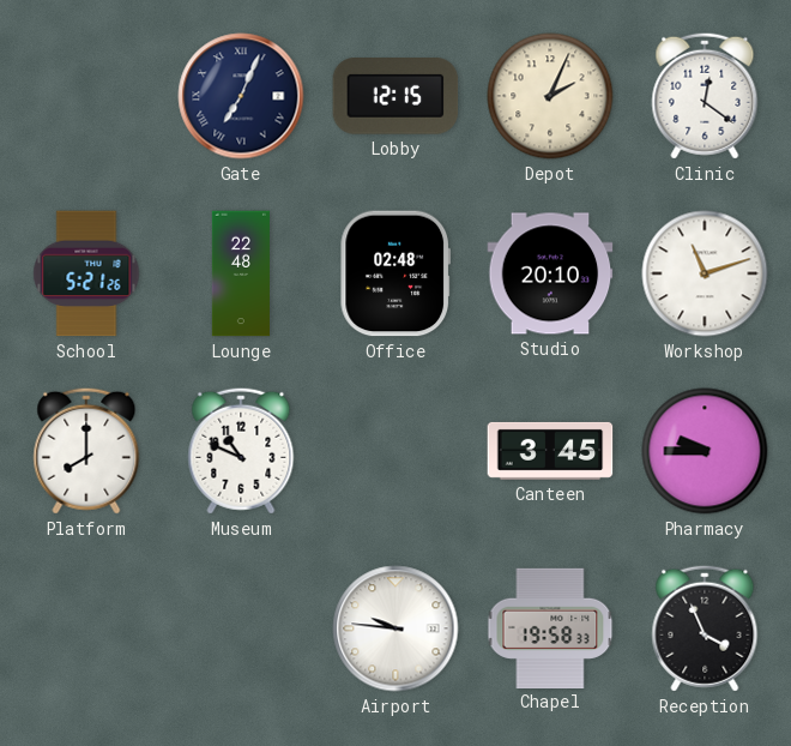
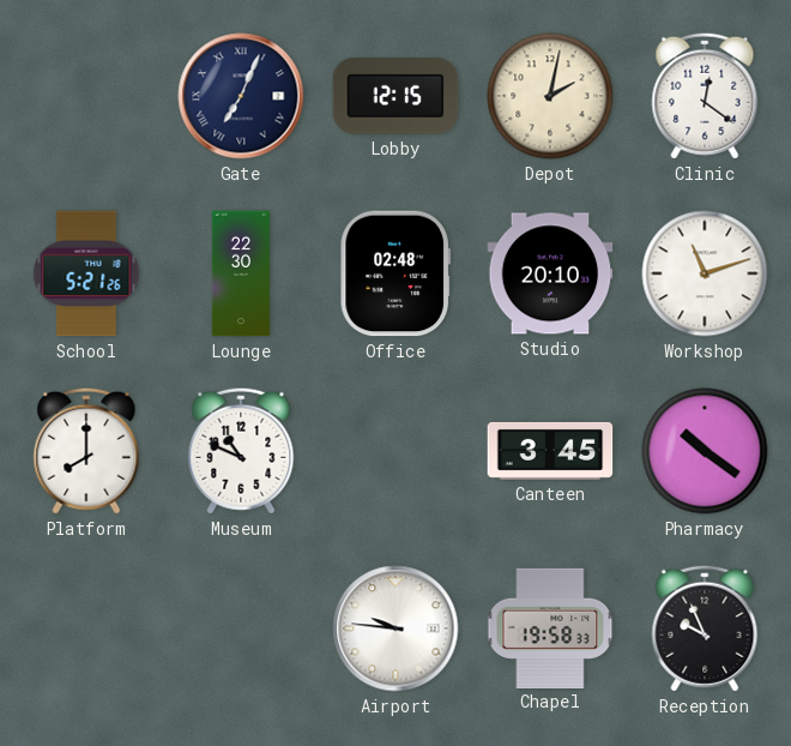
Depot: 2:04 -> 2:02
Lounge: 22:48 -> 22:30
Pharmacy: 9:45 -> 10:21
Reception: 3:56 -> 9:56
